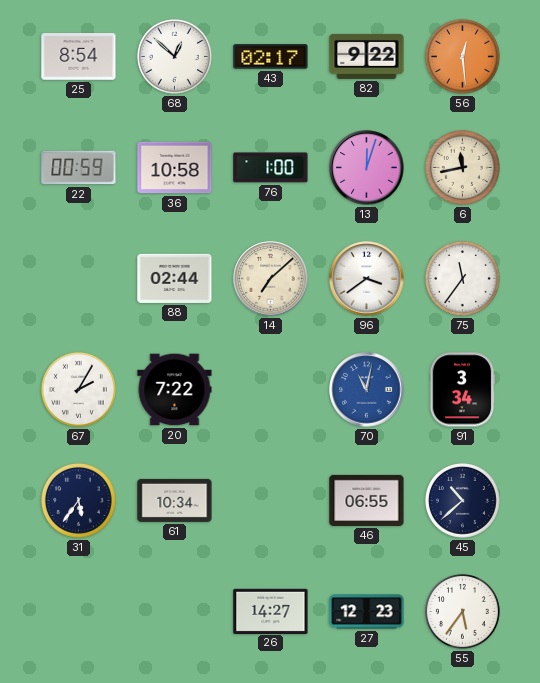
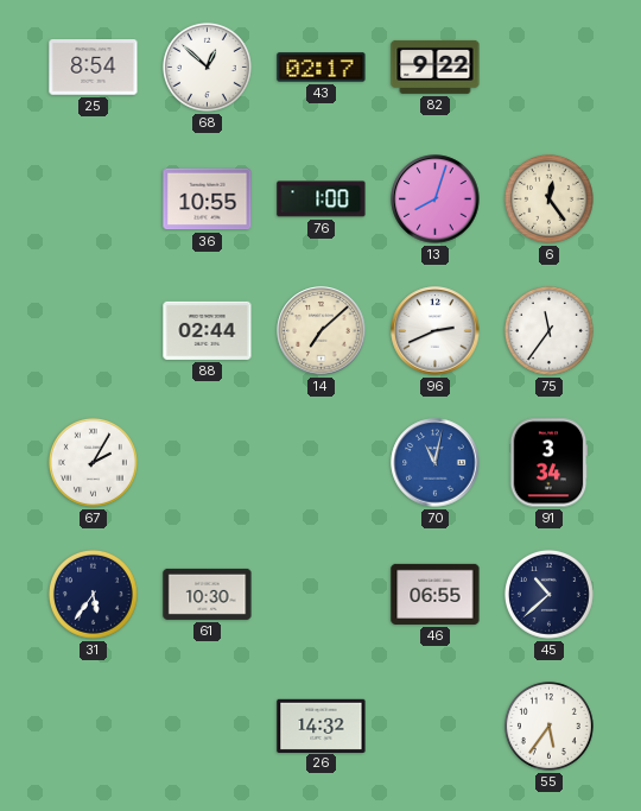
56: 12:29 -> none
22: 00:59 -> none
36: 10:58 -> 10:55
13: 12:03 -> 8:03
6: 11:43 -> 12:24
96: 3:39 -> 2:41
20: 7:22 -> none
61: 10:34 -> 10:30
26: 14:27 -> 14:32
27: 12:23 -> none
